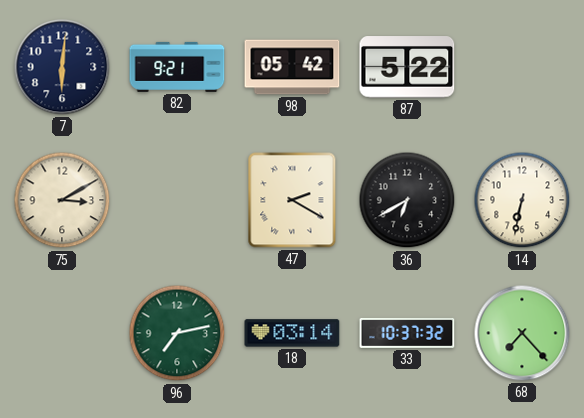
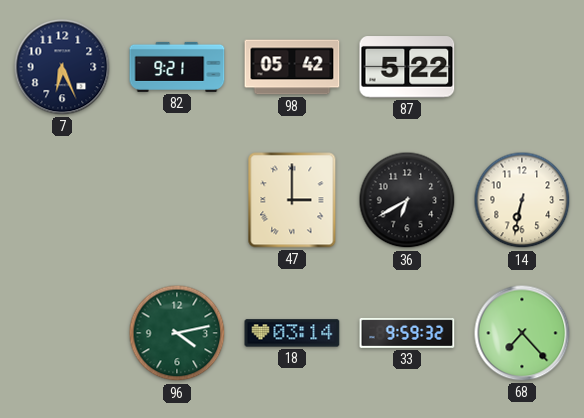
7: 6:01 -> 6:26
75: 3:10 -> none
47: 2:20 -> 3:00
96: 7:13 -> 4:13
33: 10:37 -> 9:59
